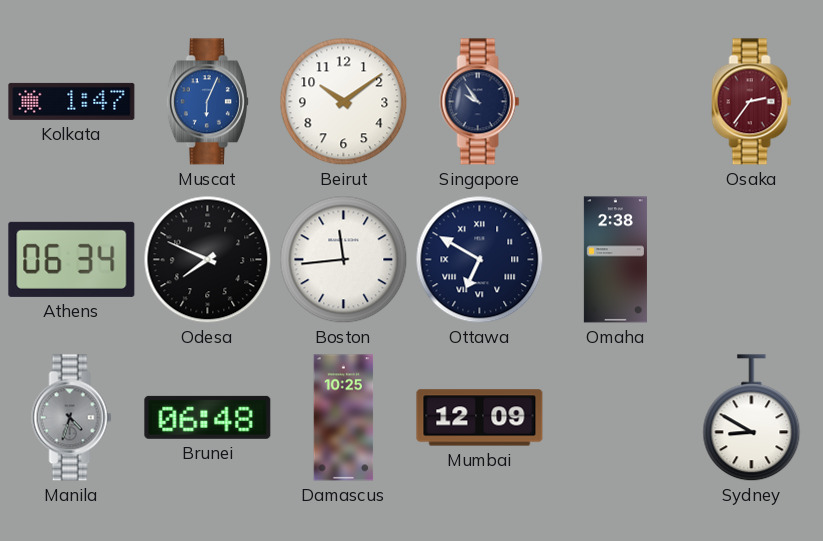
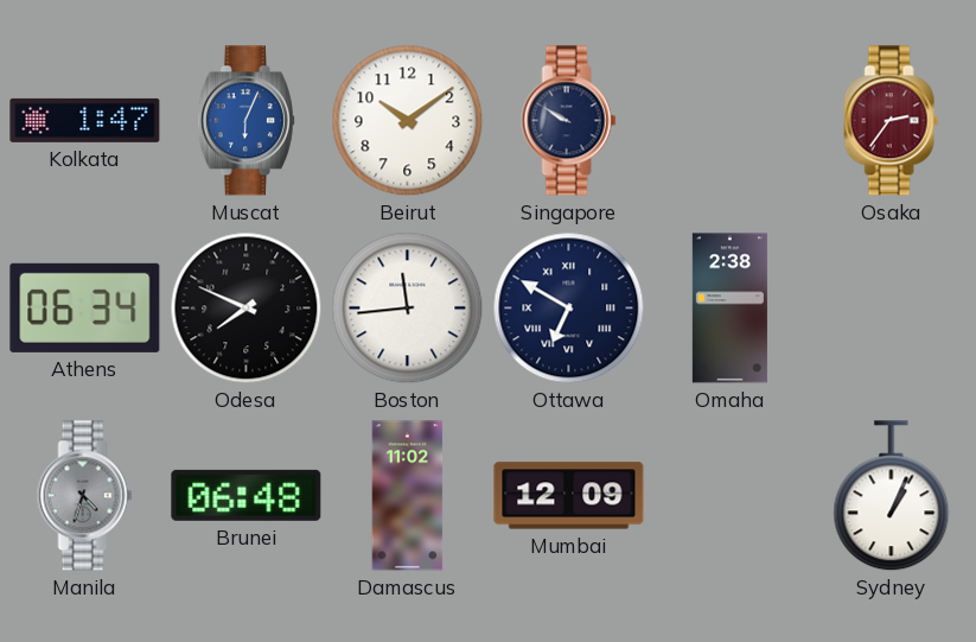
Singapore: 9:54 -> 9:50
Damascus: 10:25 -> 11:02
Sydney: 8:50 -> 1:04
